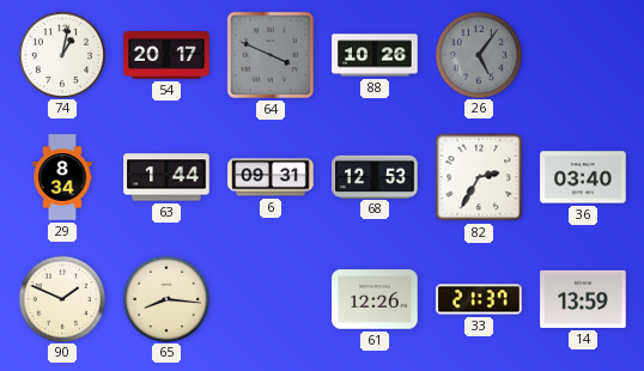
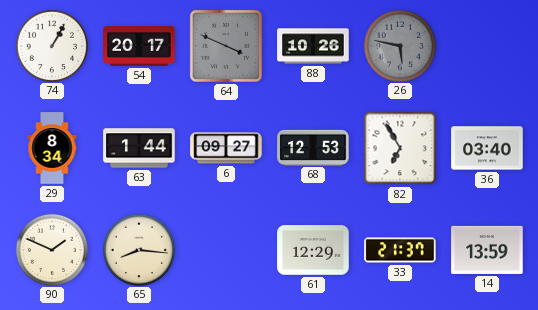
74: 1:02 -> 1:05
26: 5:06 -> 5:47
6: 09:31 -> 09:27
82: 2:35 -> 6:55
61: 12:26 -> 12:29
